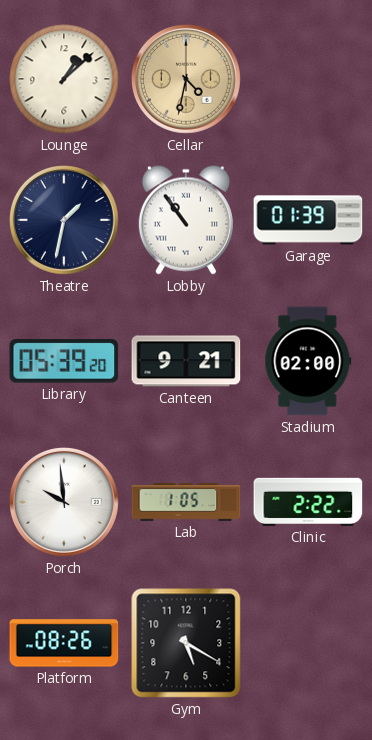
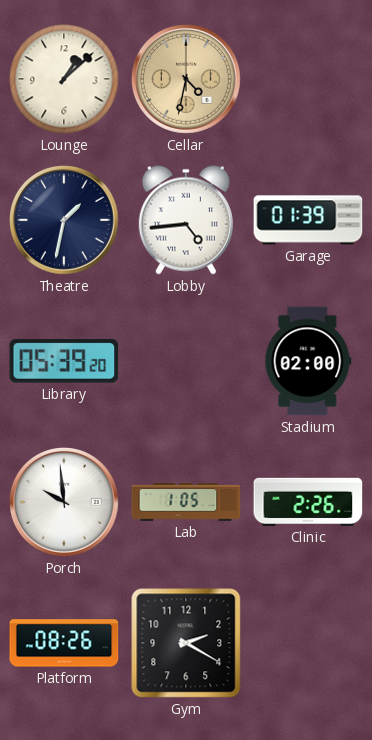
Lobby: 10:54 -> 4:44
Canteen: 9:21 -> none
Clinic: 2:22 -> 2:26
Gym: 5:20 -> 2:20
